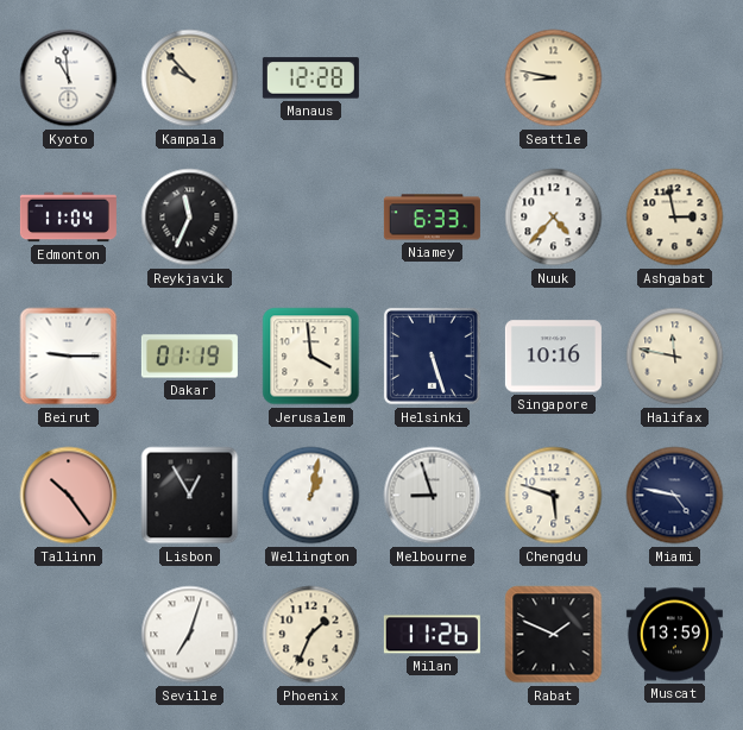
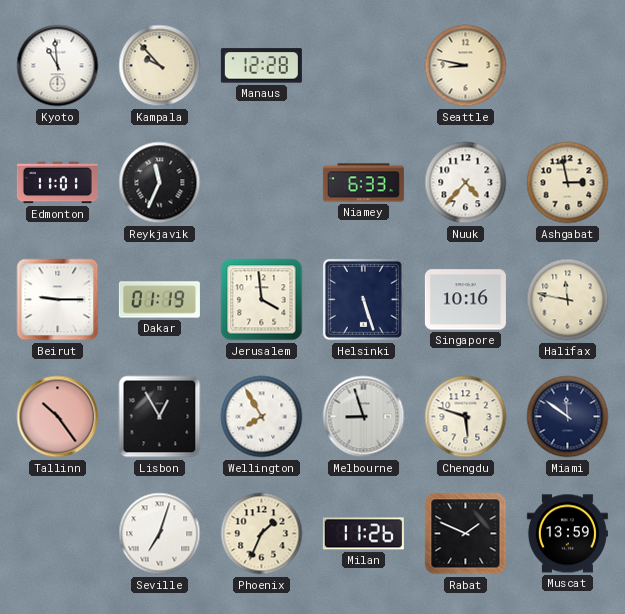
Edmonton: 11:04 -> 11:01
Wellington: 1:02 -> 7:55
Miami: 4:47 -> 11:51
